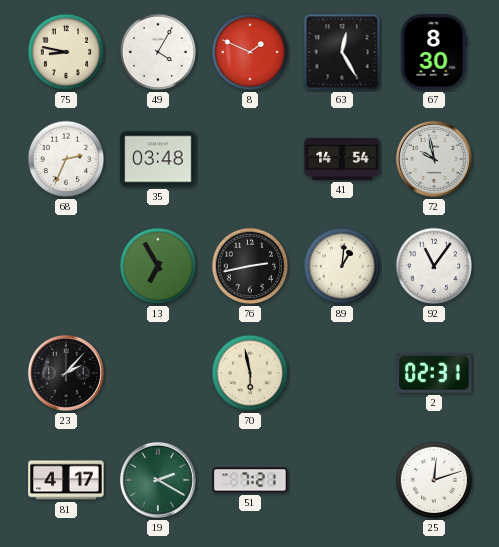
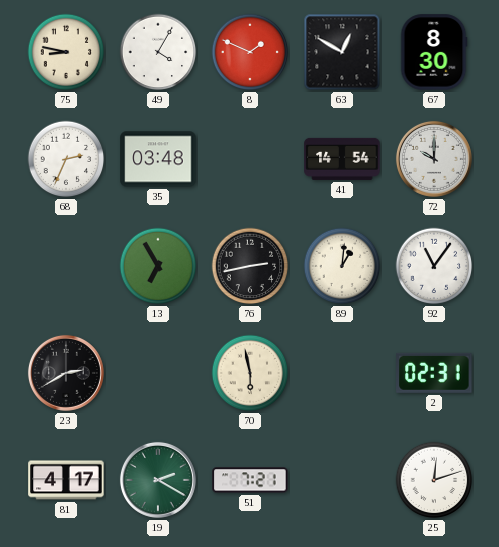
63: 12:25 -> 12:50
72: 9:58 -> 10:00
23: 2:07 -> 2:40
